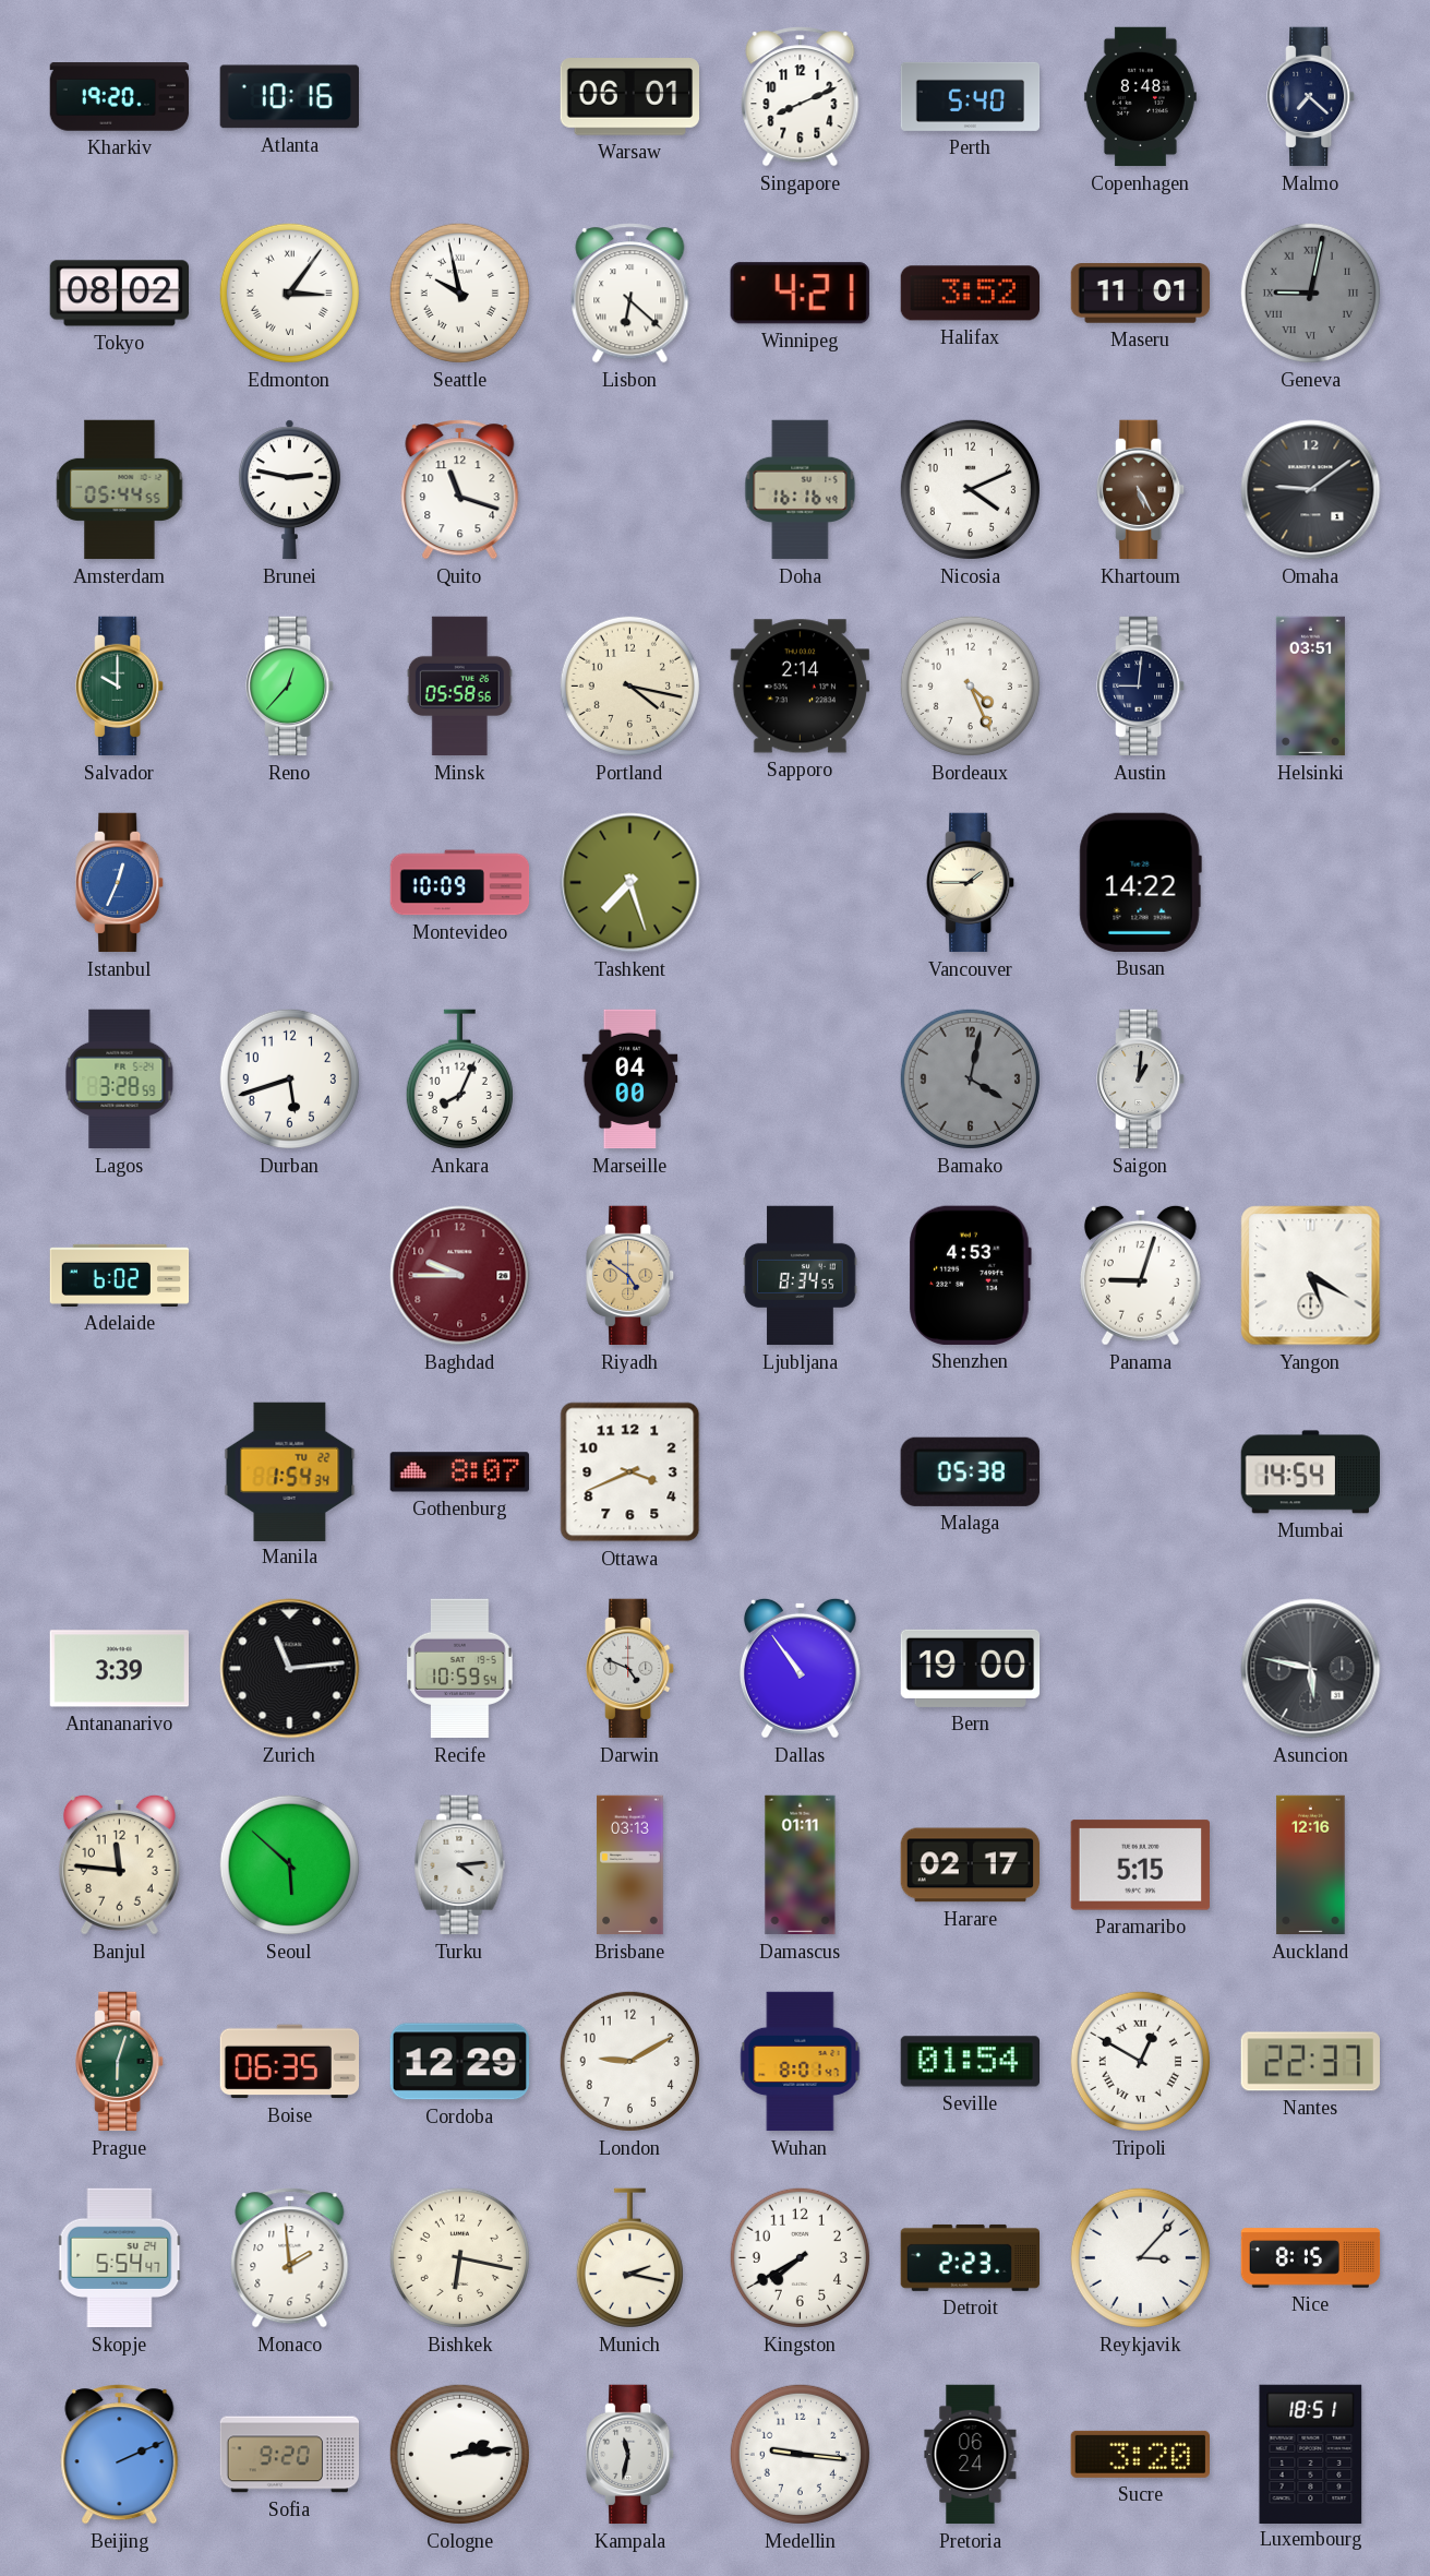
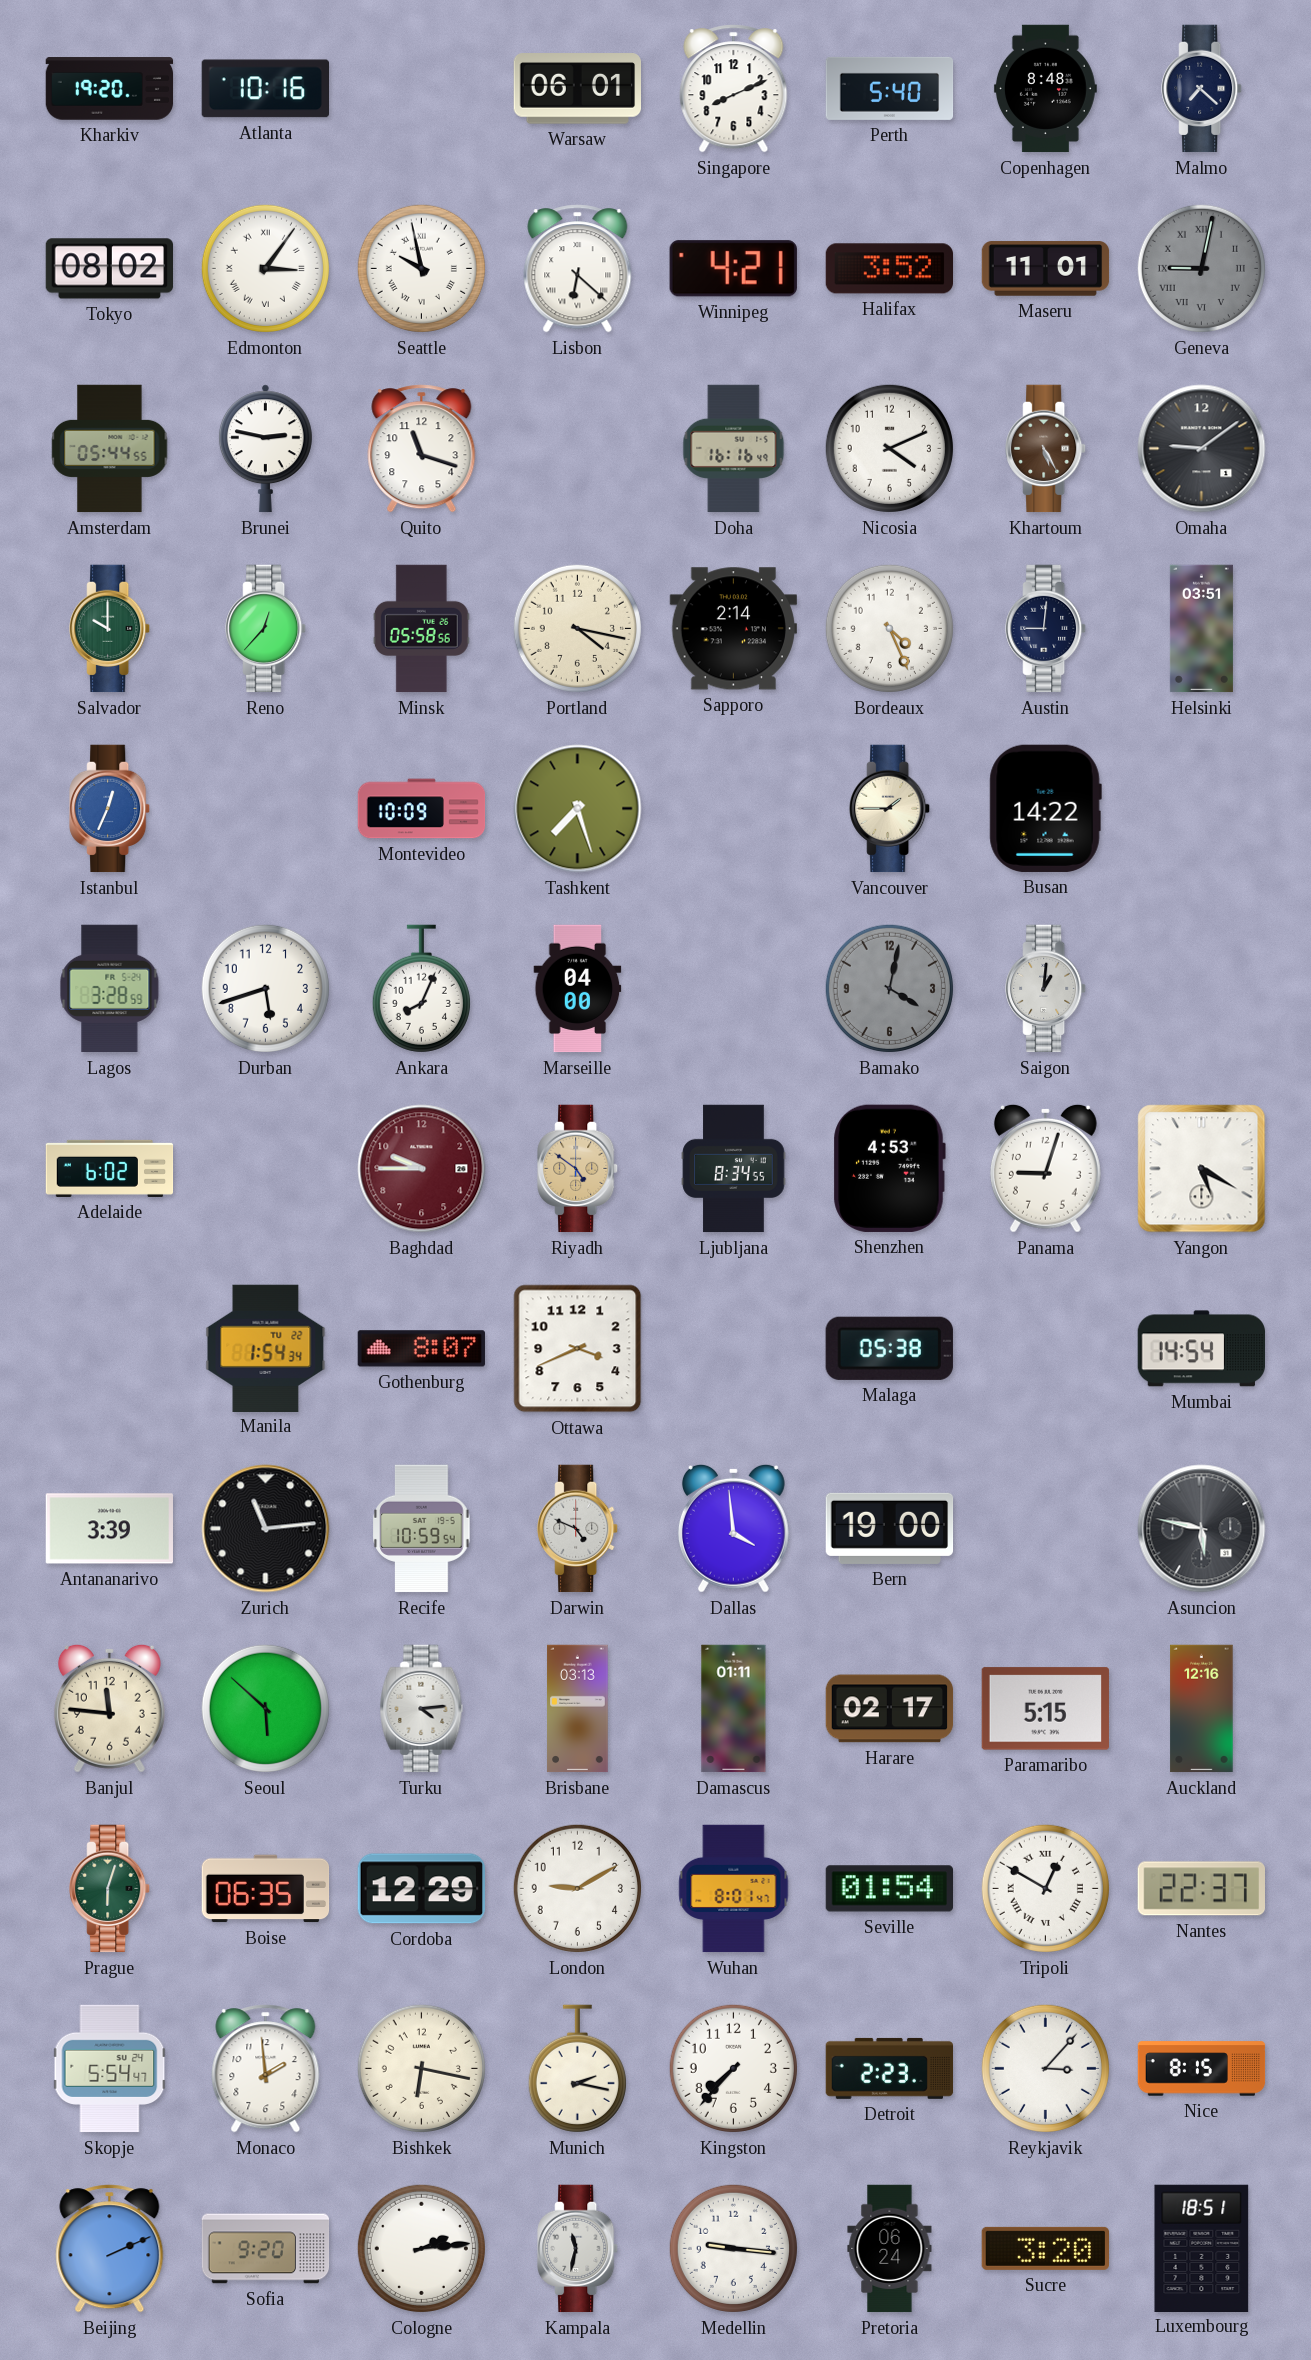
Dallas: 10:54 -> 3:59
Kingston: 7:40 -> 7:37
